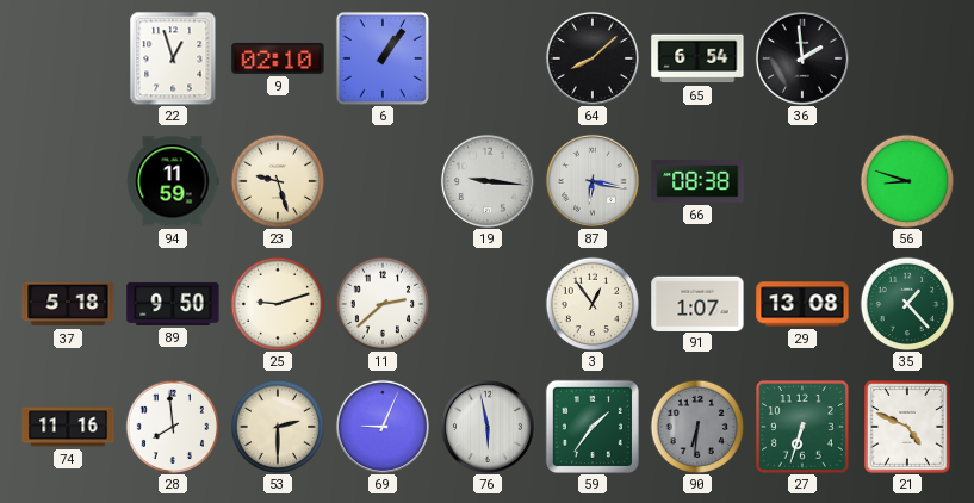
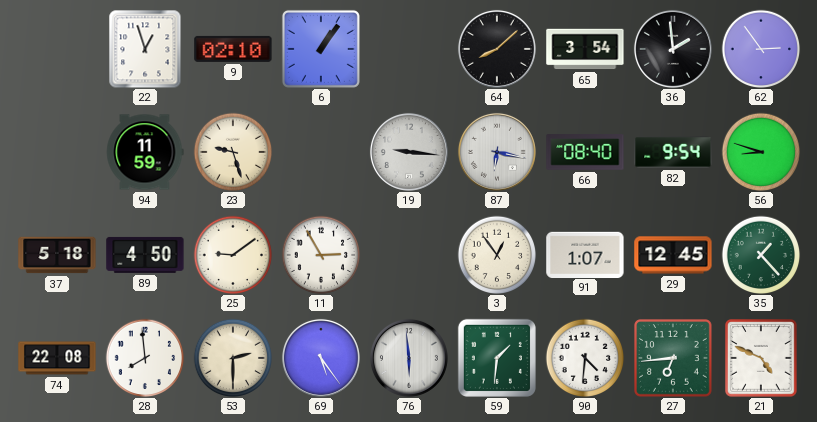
65: 6:54 -> 3:54
62: none -> 2:54
66: 08:38 -> 08:40
82: none -> 9:54
89: 9:50 -> 4:50
25: 9:12 -> 9:09
11: 2:38 -> 2:55
29: 13:08 -> 12:45
74: 11:16 -> 22:08
69: 9:04 -> 5:24
76: 5:58 -> 5:59
59: 1:36 -> 1:31
90: 6:31 -> 4:31
90 dial: grey -> white
27: 6:33 -> 6:44
